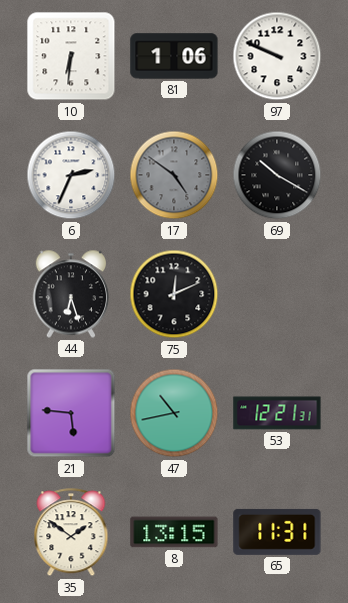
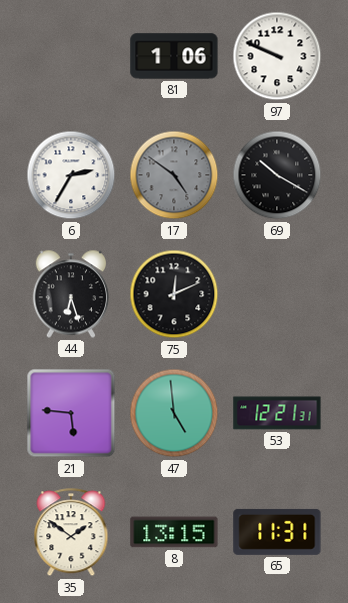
10: 6:31 -> none
6: 2:34 -> 2:35
47: 10:43 -> 4:59
